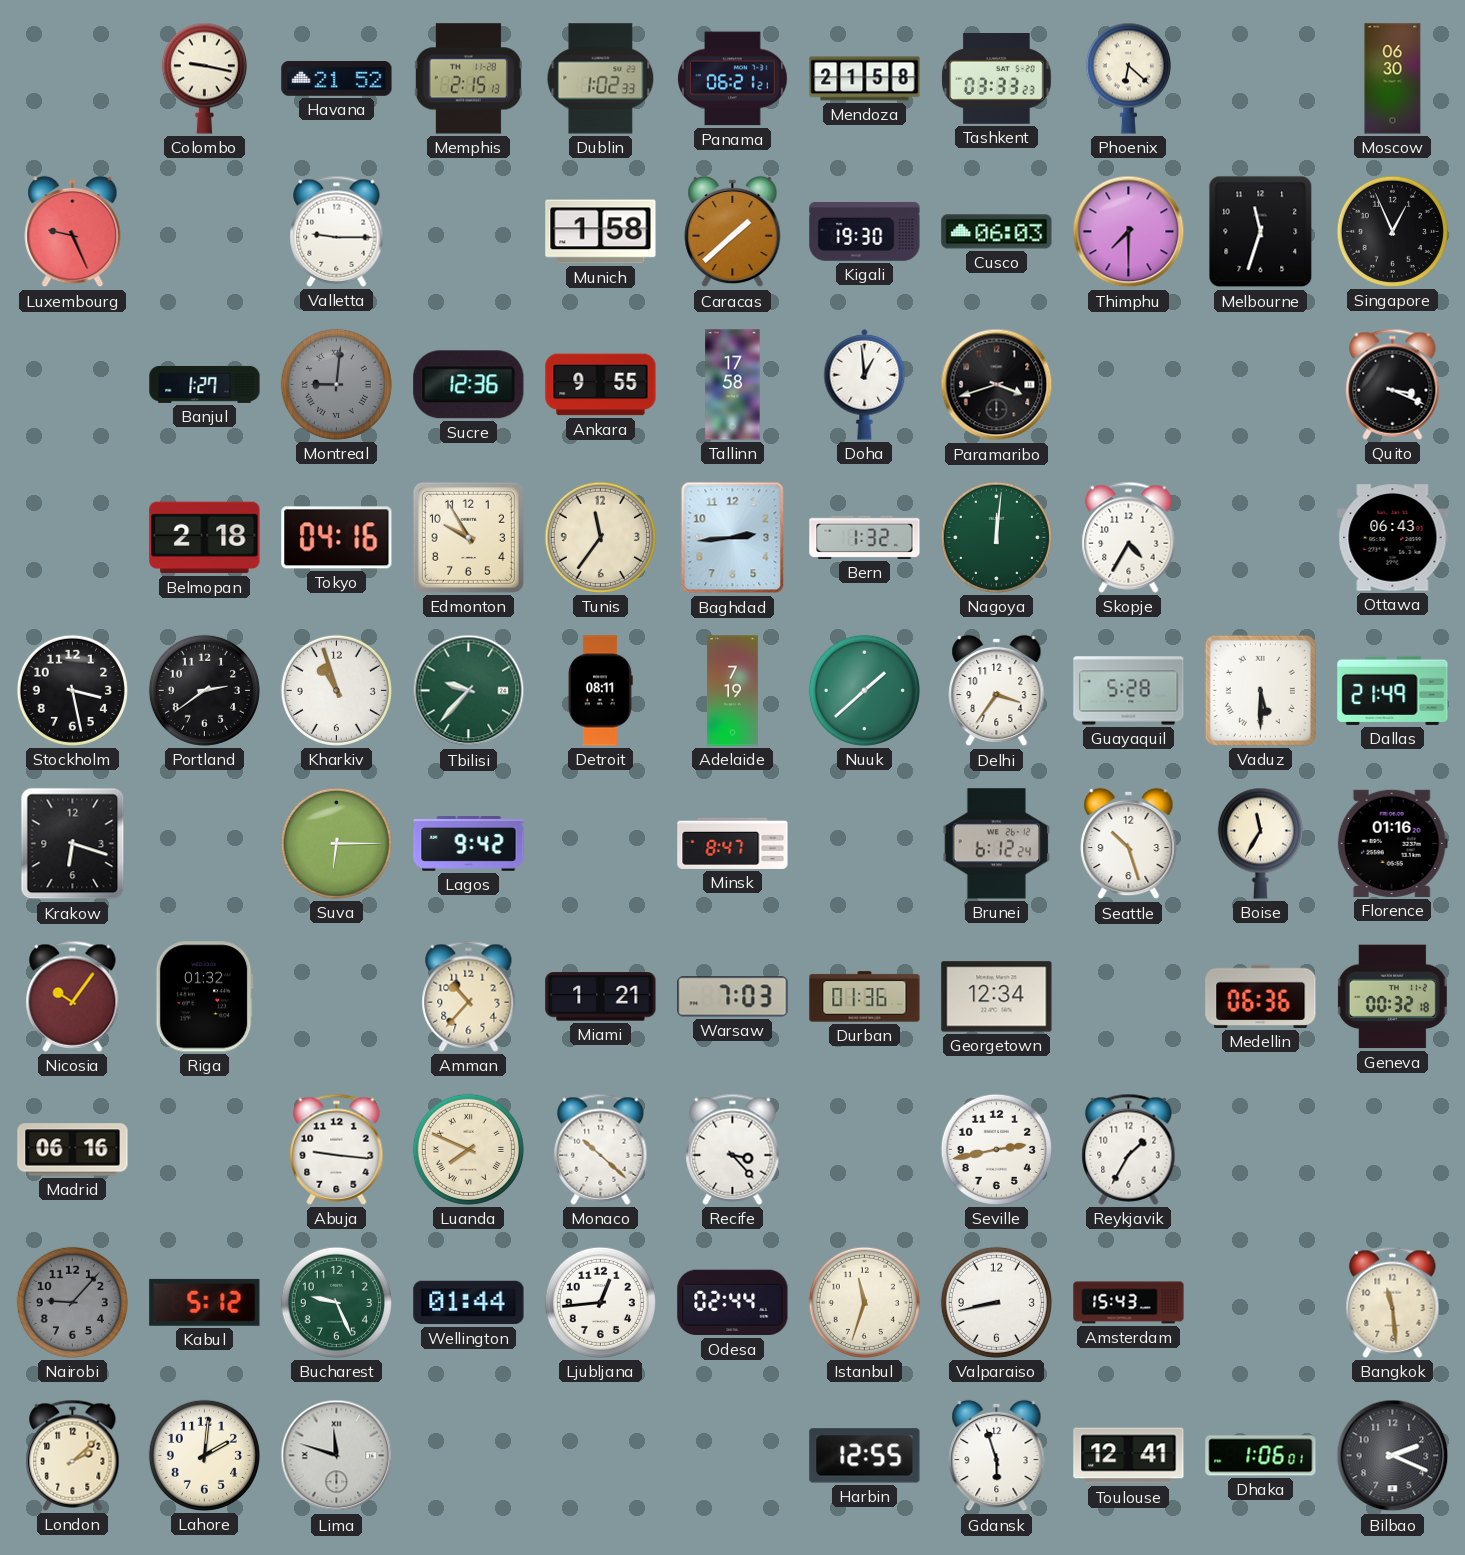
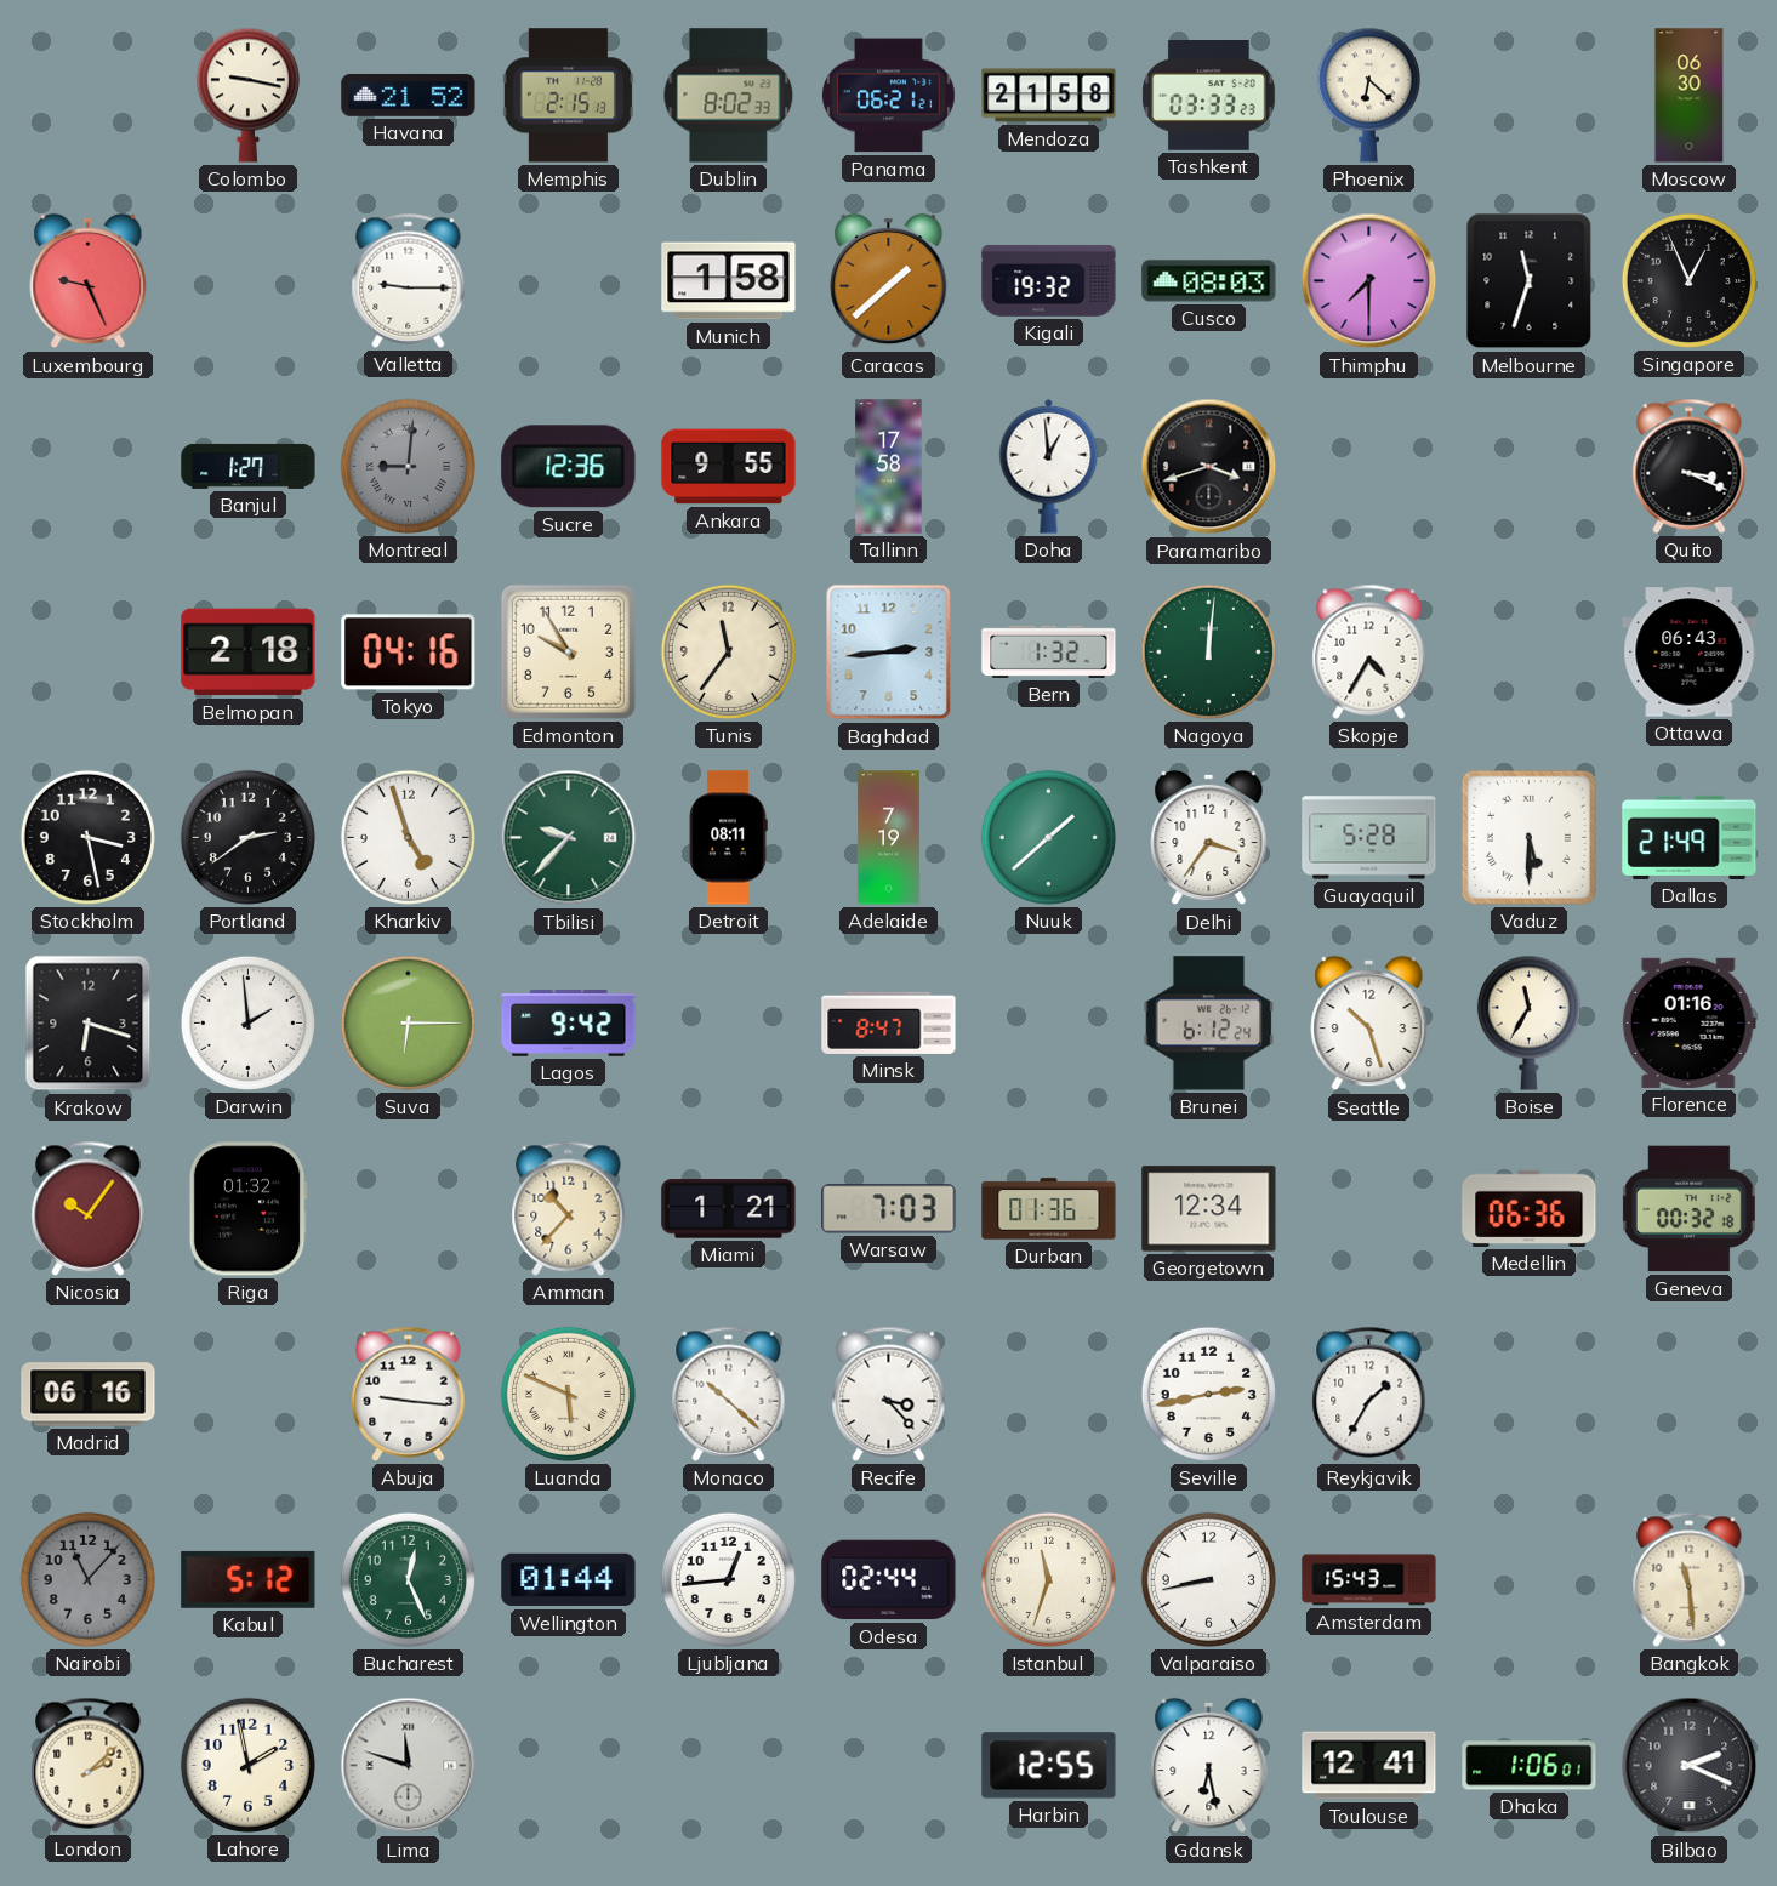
Dublin: 1:02 -> 8:02
Kigali: 19:30 -> 19:32
Cusco: 06:03 -> 08:03
Kharkiv: 10:57 -> 4:57
Darwin: none -> 1:59
Luanda: 7:49 -> 5:49
Nairobi: 9:07 -> 11:07
Bucharest: 9:26 -> 12:26
Lahore: 2:01 -> 1:58
Gdansk: 5:57 -> 6:28
